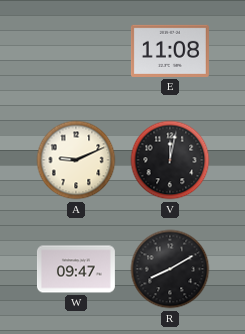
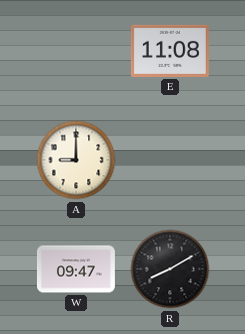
A: 9:11 -> 9:00
V: 12:02 -> none
